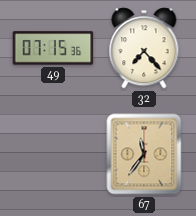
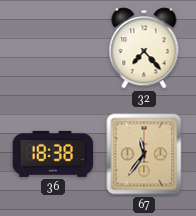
49: 07:15 -> none
36: none -> 18:38
